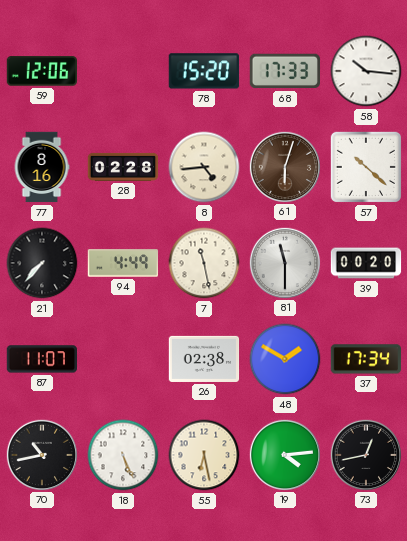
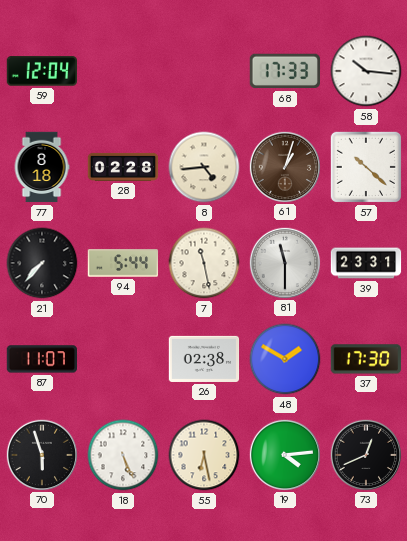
59: 12:06 -> 12:04
78: 15:20 -> none
77: 8:16 -> 8:18
61: 6:03 -> 1:03
94: 4:49 -> 5:44
39: 00:20 -> 23:31
37: 17:34 -> 17:30
70: 10:43 -> 5:57
73: 12:43 -> 12:41
